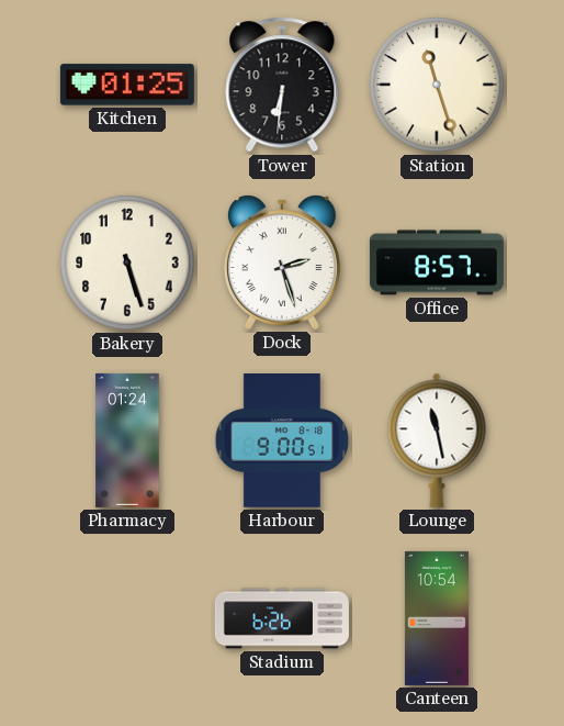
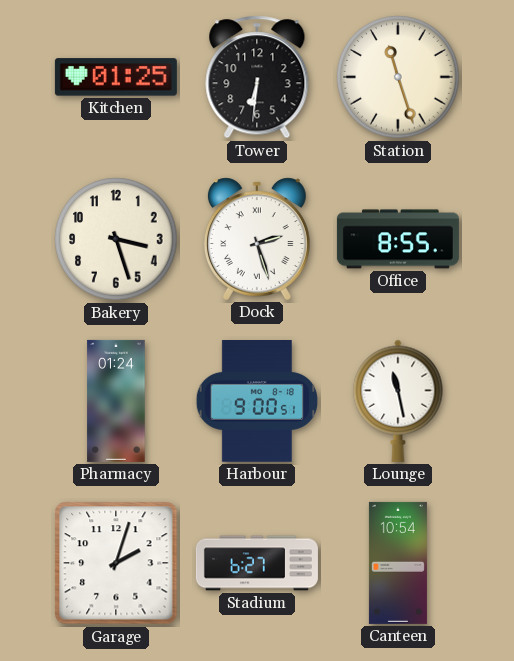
Bakery: 5:27 -> 3:27
Office: 8:57 -> 8:55
Garage: none -> 2:03
Stadium: 6:26 -> 6:27
